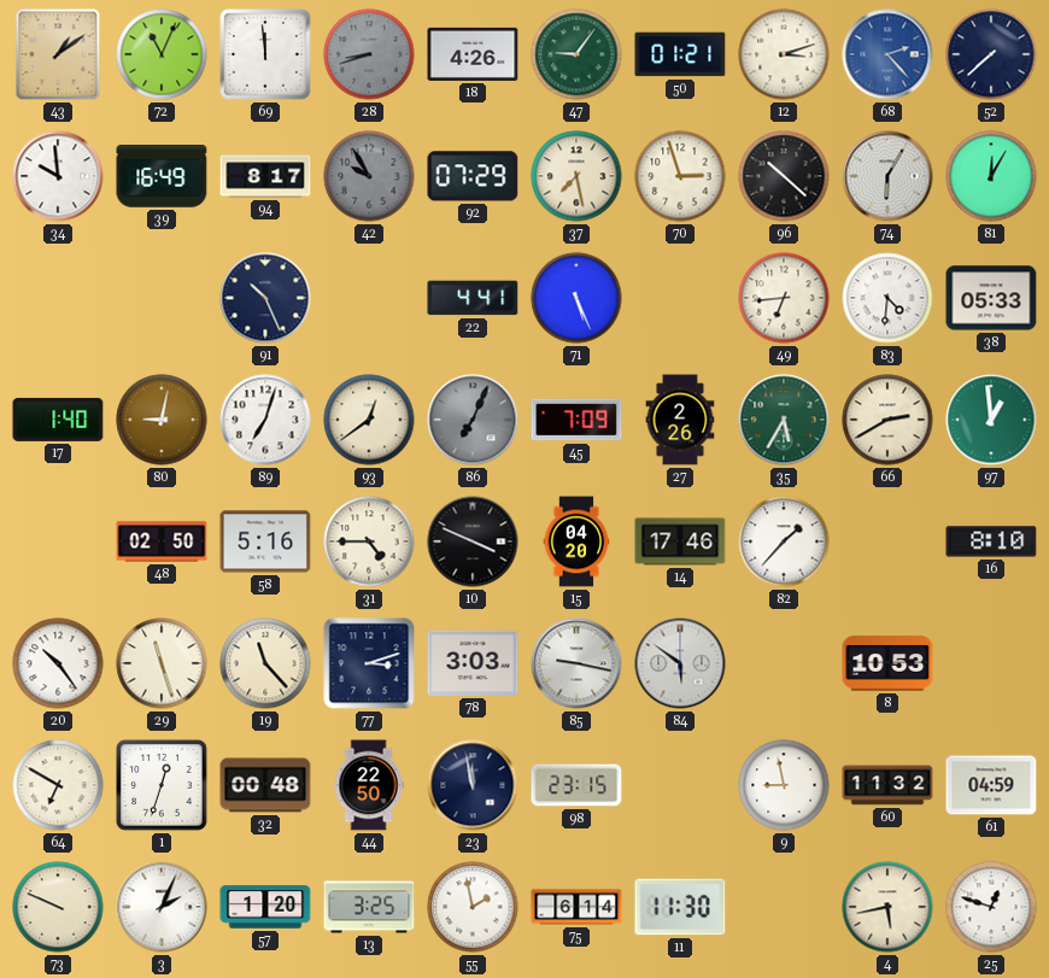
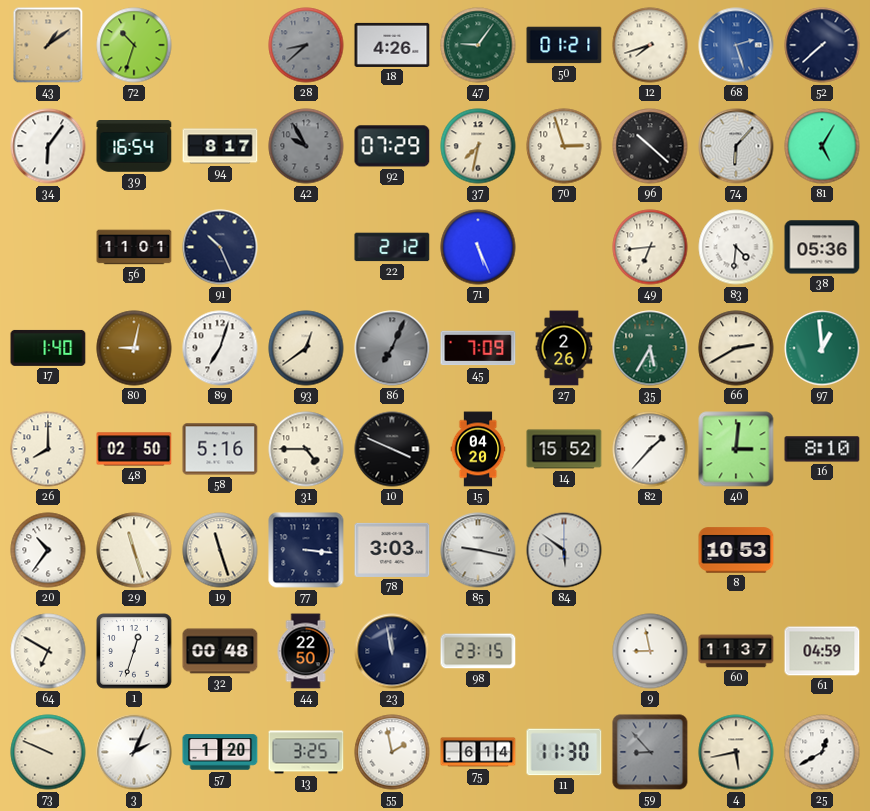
72: 11:04 -> 10:33
69: 11:59 -> none
28: 8:42 -> 8:38
12: 3:12 -> 7:42
68: 2:23 -> 2:27
34: 9:59 -> 6:06
39: 16:49 -> 16:54
37: 7:28 -> 7:32
74: 6:05 -> 6:07
81: 12:05 -> 5:05
56: none -> 11:01
22: 4:41 -> 2:12
38: 05:33 -> 05:36
26: none -> 8:00
14: 17:46 -> 15:52
40: none -> 3:01
20: 10:24 -> 10:36
19: 11:23 -> 11:27
77: 3:12 -> 3:16
60: 11:32 -> 11:37
59: none -> 8:53
25: 12:48 -> 12:40
